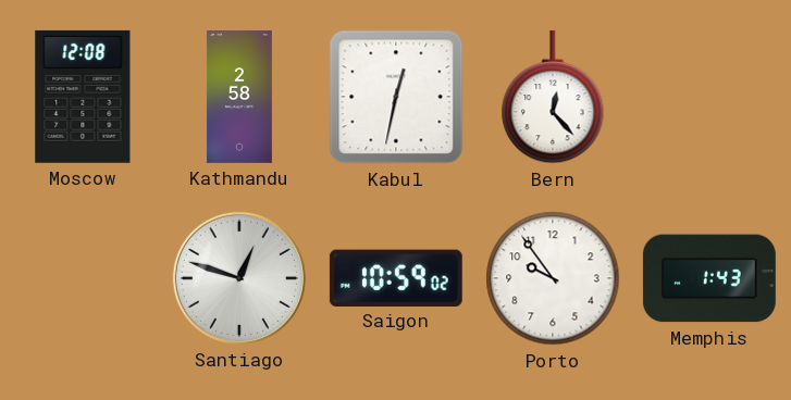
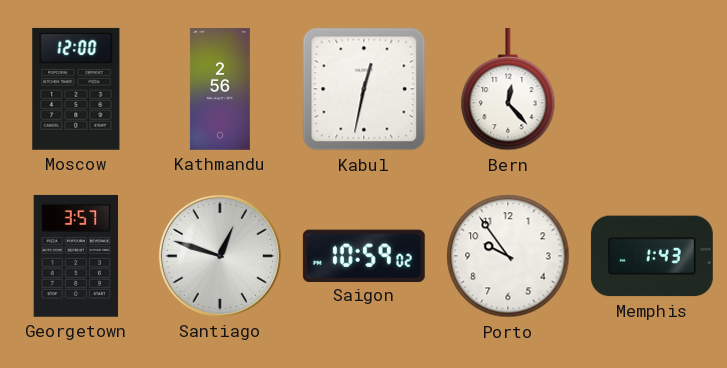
Moscow: 12:08 -> 12:00
Kathmandu: 2:58 -> 2:56
Georgetown: none -> 3:57
